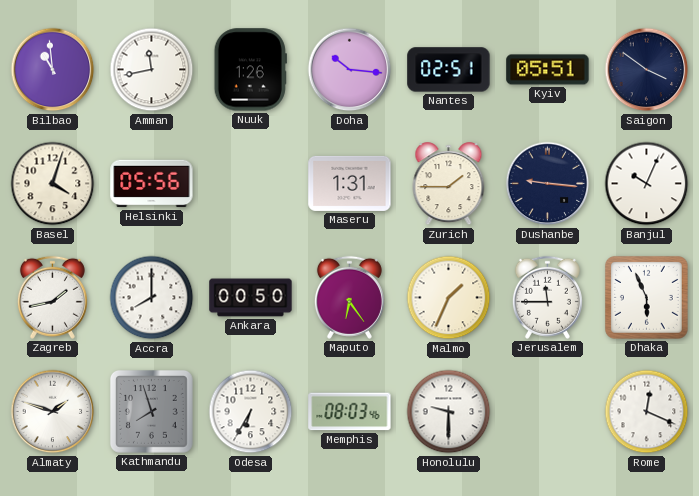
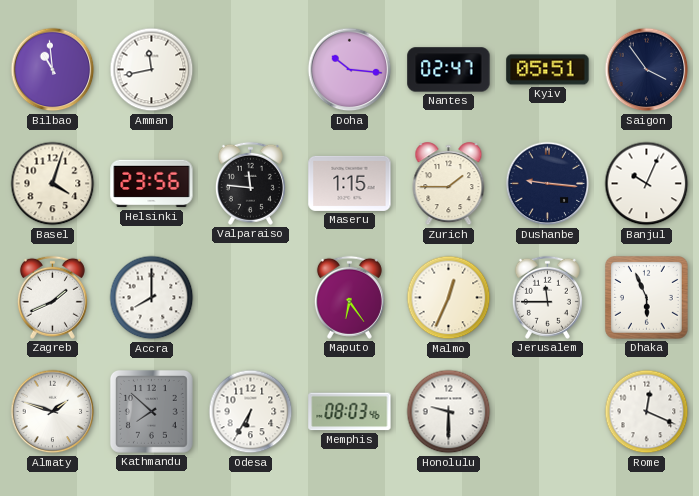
Nuuk: 1:26 -> none
Nantes: 02:51 -> 02:47
Saigon: 3:51 -> 3:54
Helsinki: 05:56 -> 23:56
Valparaiso: none -> 11:46
Maseru: 1:31 -> 1:15
Zagreb: 1:43 -> 1:41
Ankara: 00:50 -> none
Malmo: 1:34 -> 12:34
Kathmandu: 7:57 -> 7:52
